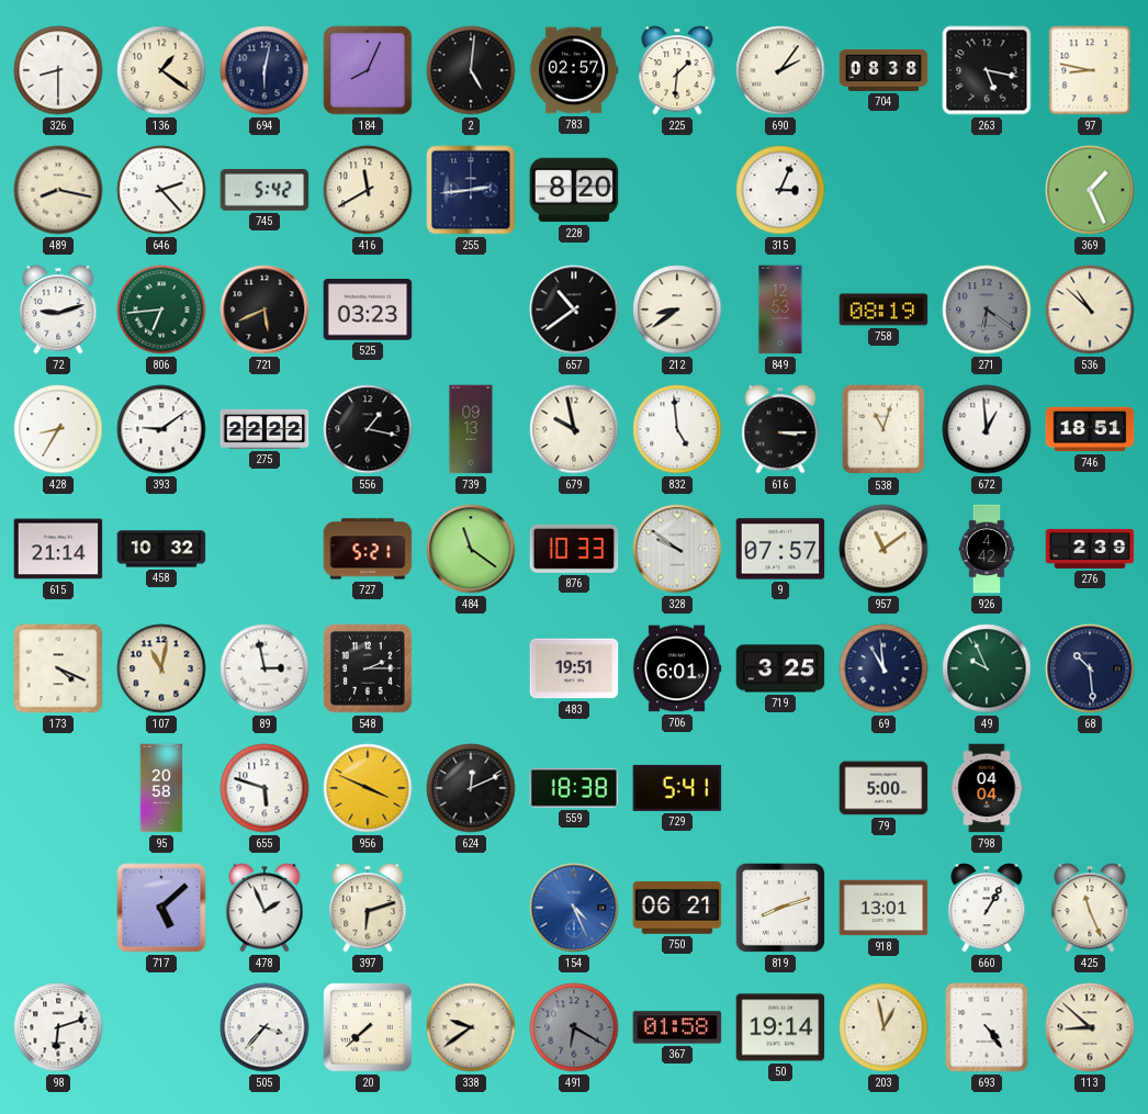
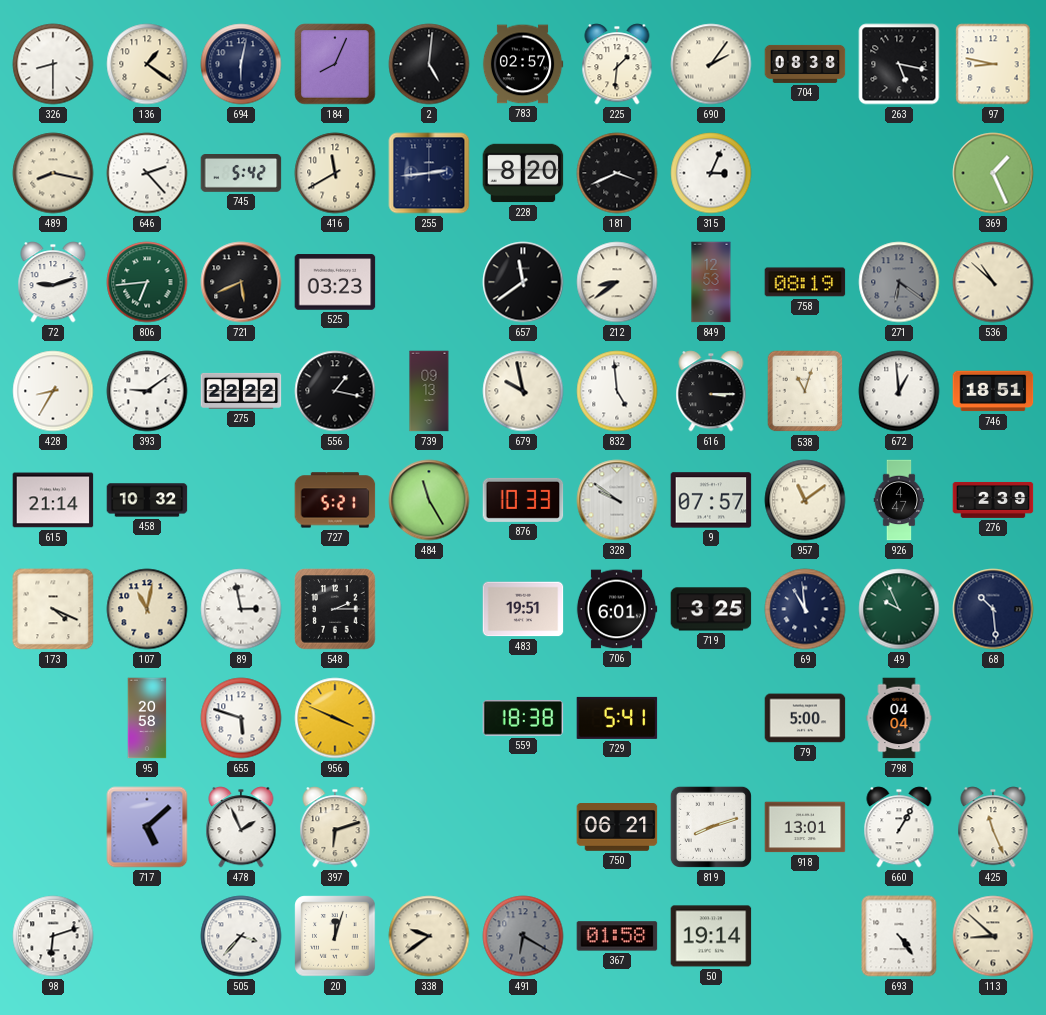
181: none -> 3:41
657: 10:39 -> 11:39
484: 11:21 -> 11:25
926: 4:42 -> 4:47
624: 12:11 -> none
154: 4:26 -> none
20: 7:38 -> 12:03
203: 12:58 -> none
